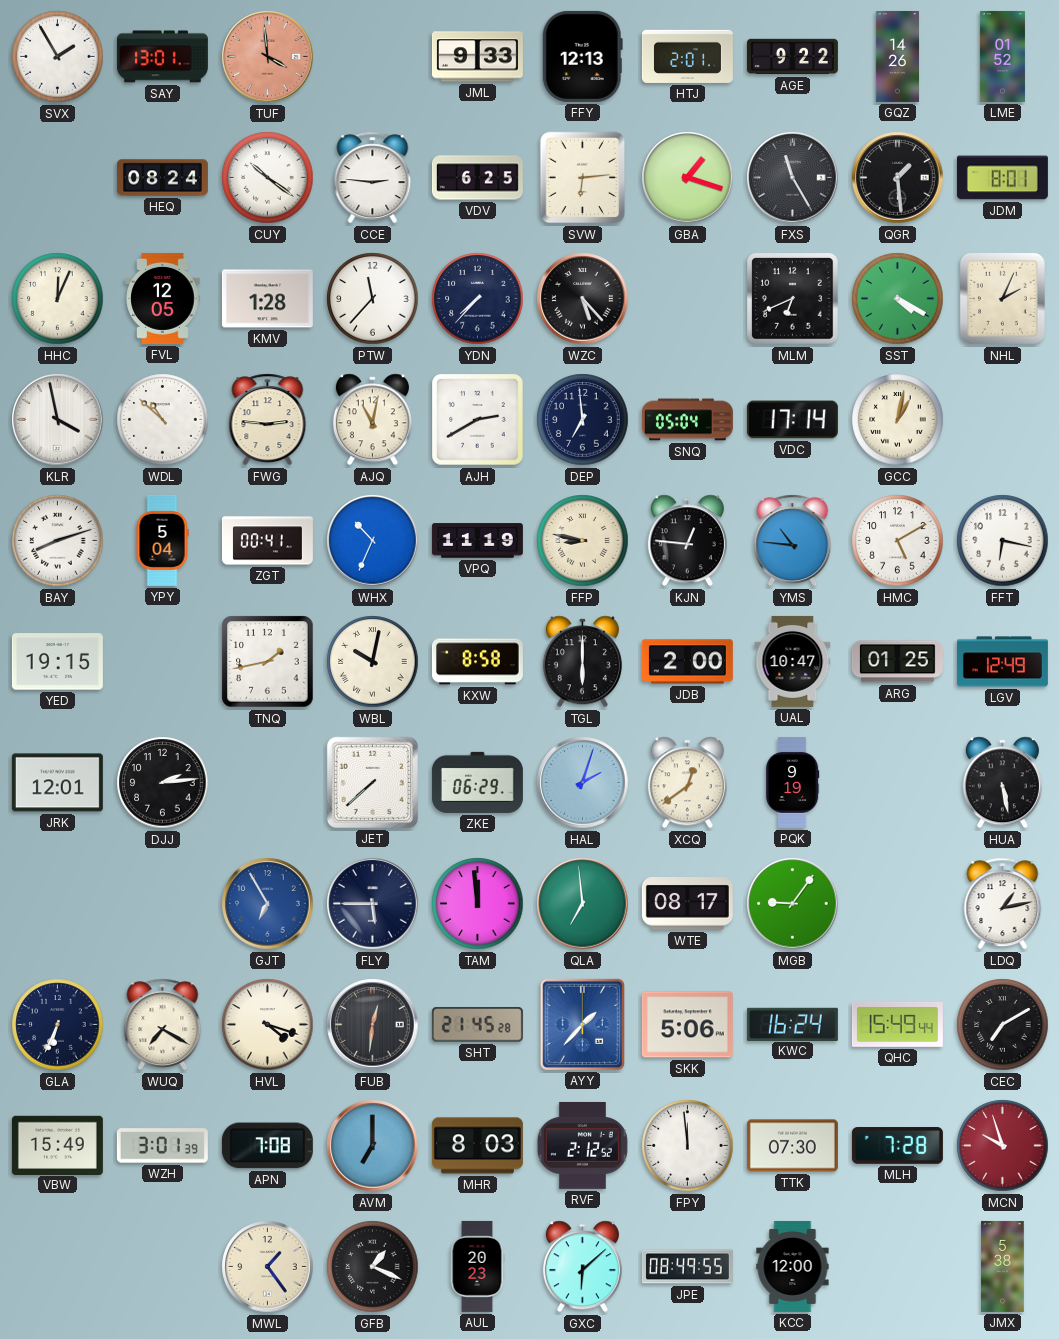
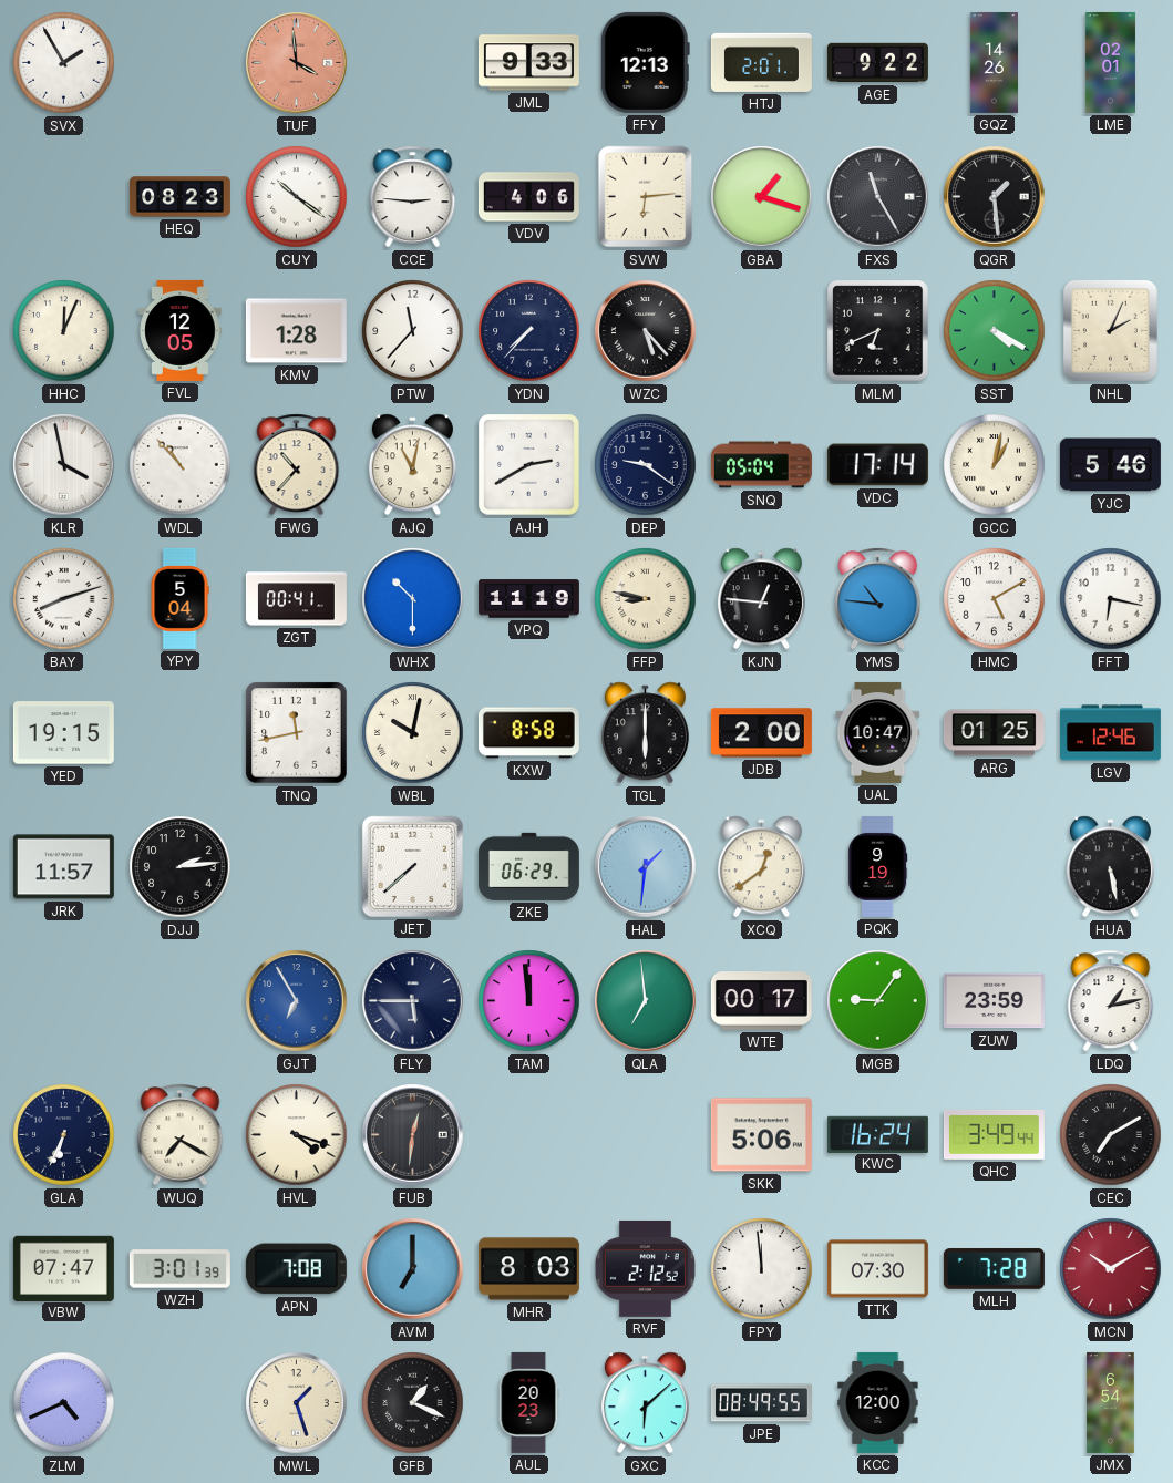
SAY: 13:01 -> none
LME: 01:52 -> 02:01
HEQ: 08:24 -> 08:23
VDV: 6:25 -> 4:06
JDM: 8:01 -> none
WDL: 10:52 -> 10:53
FWG: 2:46 -> 10:37
DEP: 6:59 -> 9:21
YJC: none -> 5:46
WHX: 10:34 -> 10:30
TNQ: 1:43 -> 11:43
LGV: 12:49 -> 12:46
JRK: 12:01 -> 11:57
HAL: 2:03 -> 1:31
WTE: 08:17 -> 00:17
ZUW: none -> 23:59
SHT: 21:45 -> none
AYY: 1:37 -> none
QHC: 15:49 -> 3:49
VBW: 15:49 -> 07:47
MCN: 9:57 -> 10:10
ZLM: none -> 4:41
MWL: 1:24 -> 1:27
JMX: 5:38 -> 6:54
